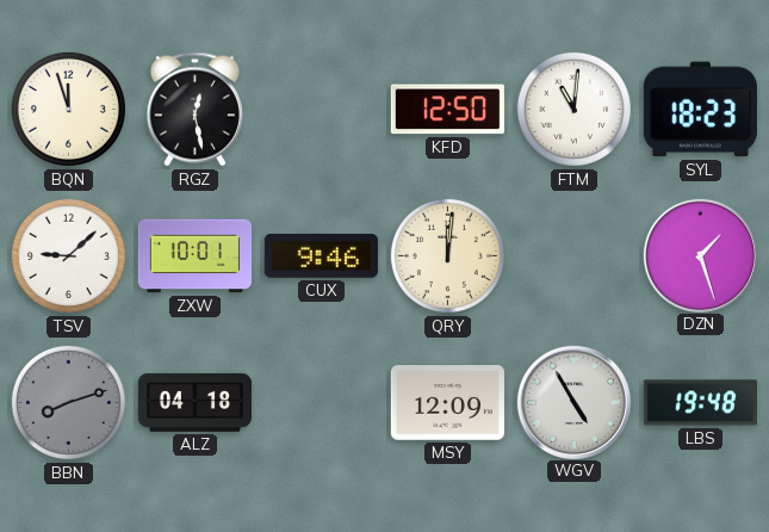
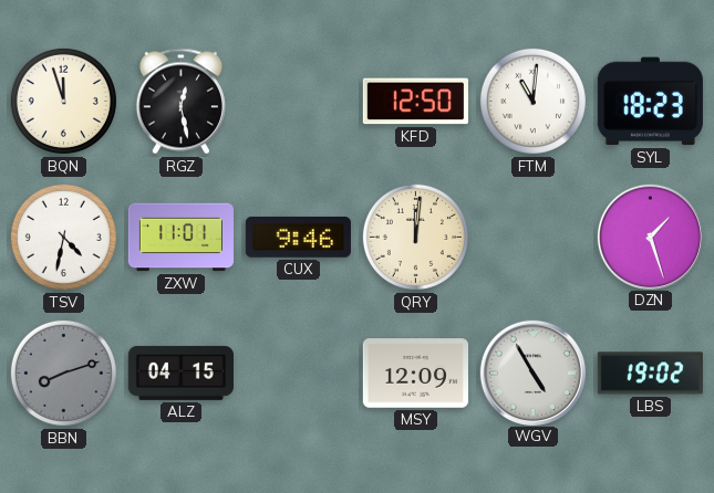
TSV: 9:08 -> 4:32
ZXW: 10:01 -> 11:01
ALZ: 04:18 -> 04:15
LBS: 19:48 -> 19:02
